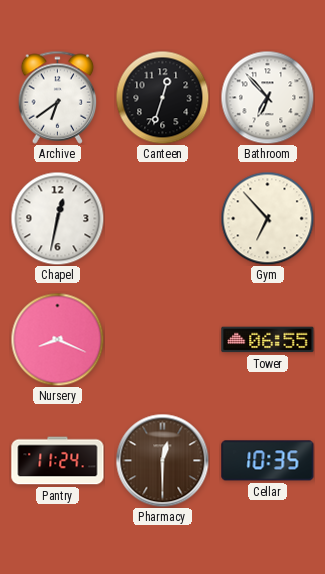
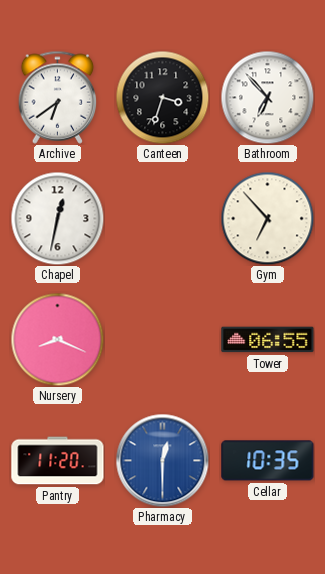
Canteen: 12:33 -> 3:33
Pantry: 11:24 -> 11:20
Pharmacy dial: brown -> blue
